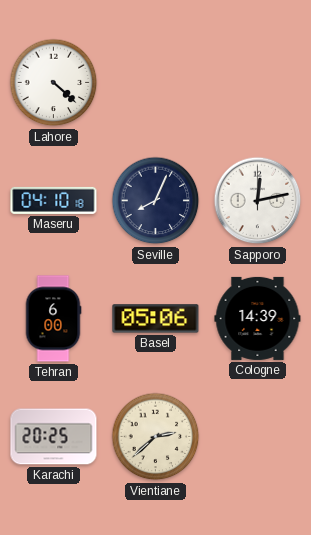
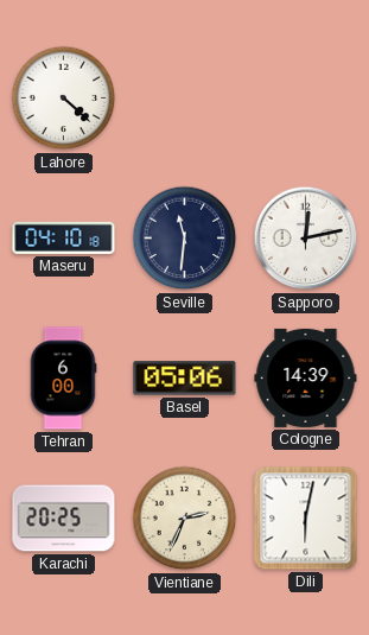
Seville: 8:04 -> 11:31
Vientiane: 2:38 -> 2:34
Dili: none -> 6:02
